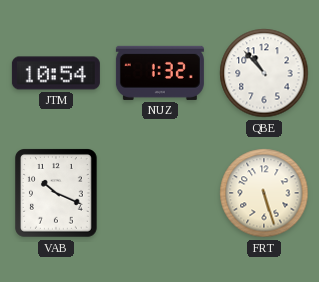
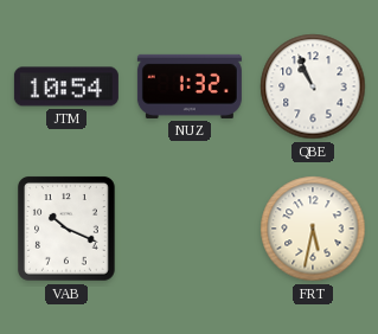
QBE: 10:53 -> 10:56
FRT: 5:27 -> 5:32
